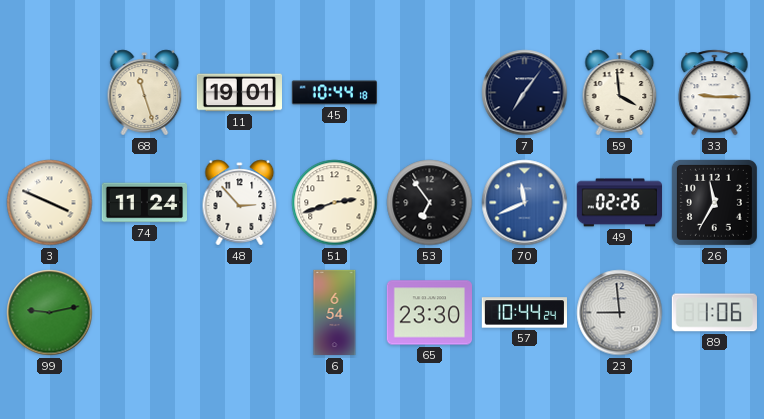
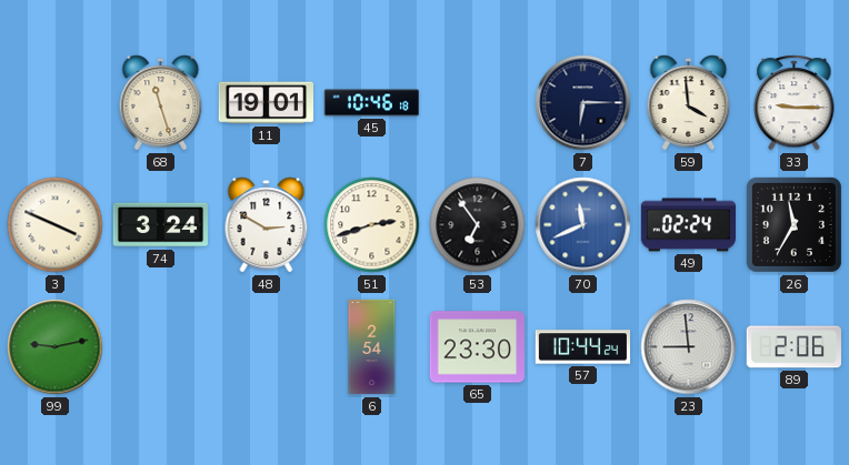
45: 10:44 -> 10:46
7: 7:06 -> 6:15
74: 11:24 -> 3:24
48: 2:53 -> 2:50
49: 02:26 -> 02:24
6: 6:54 -> 2:54
89: 1:06 -> 2:06
